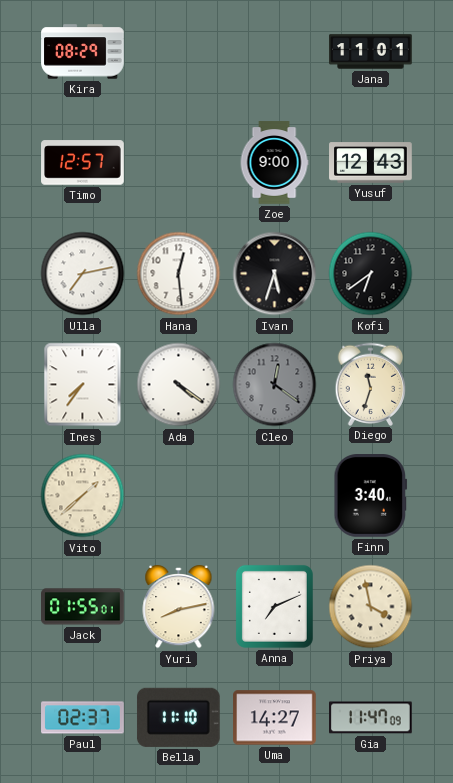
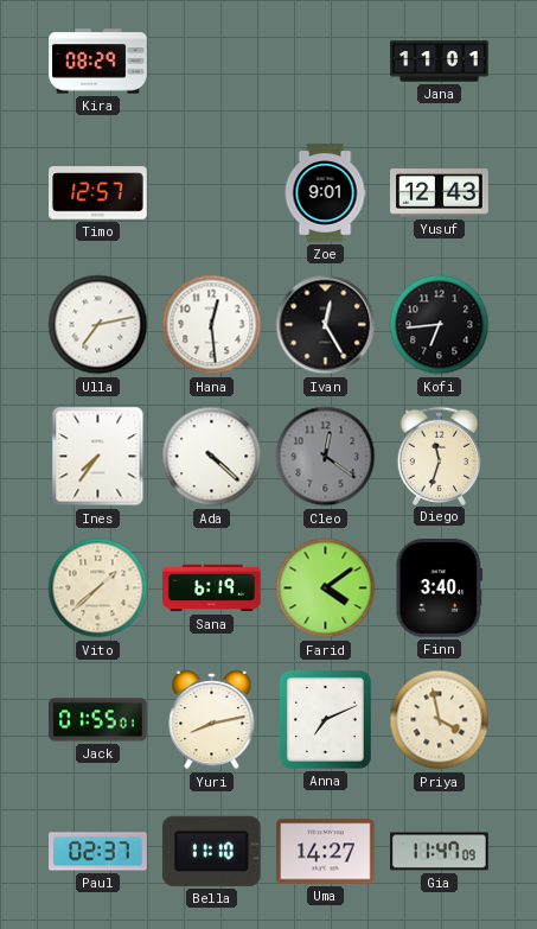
Zoe: 9:00 -> 9:01
Ivan: 5:33 -> 12:25
Kofi: 6:39 -> 6:44
Ada: 4:21 -> 4:22
Sana: none -> 6:19
Farid: none -> 4:09
